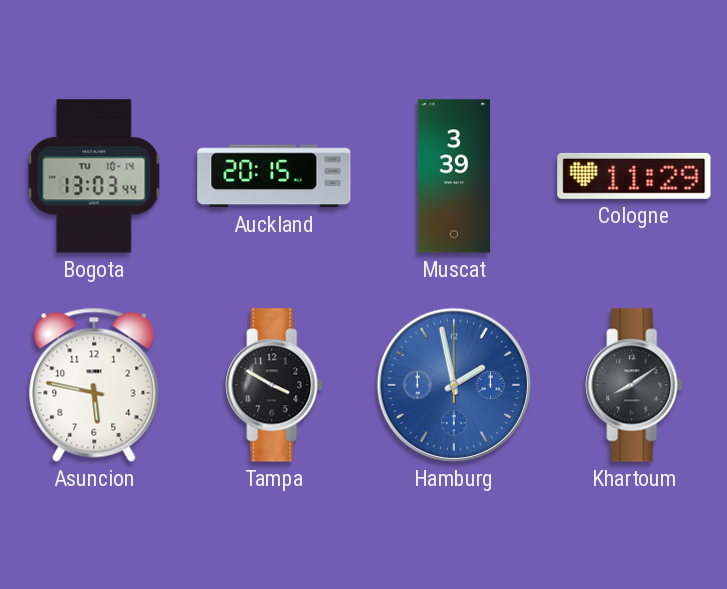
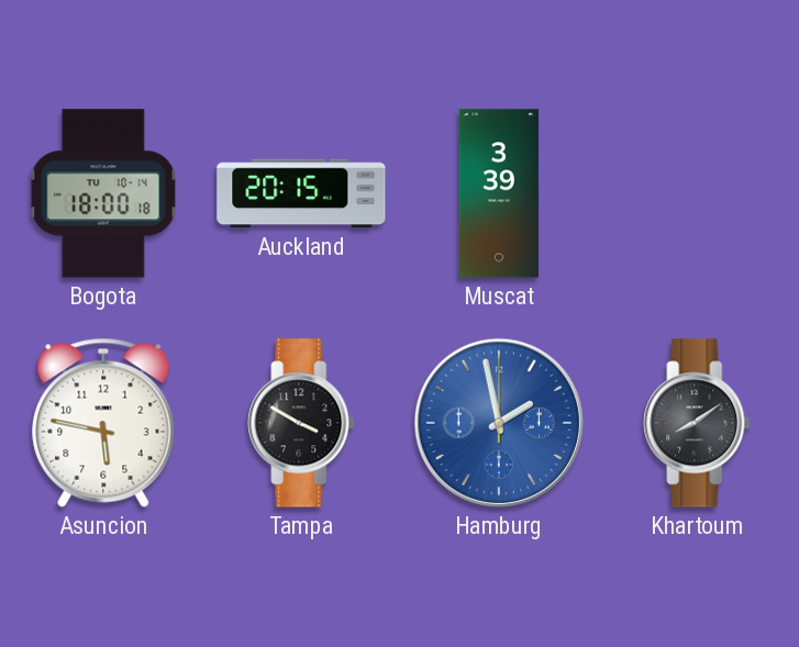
Bogota: 13:03 -> 18:00
Cologne: 11:29 -> none
